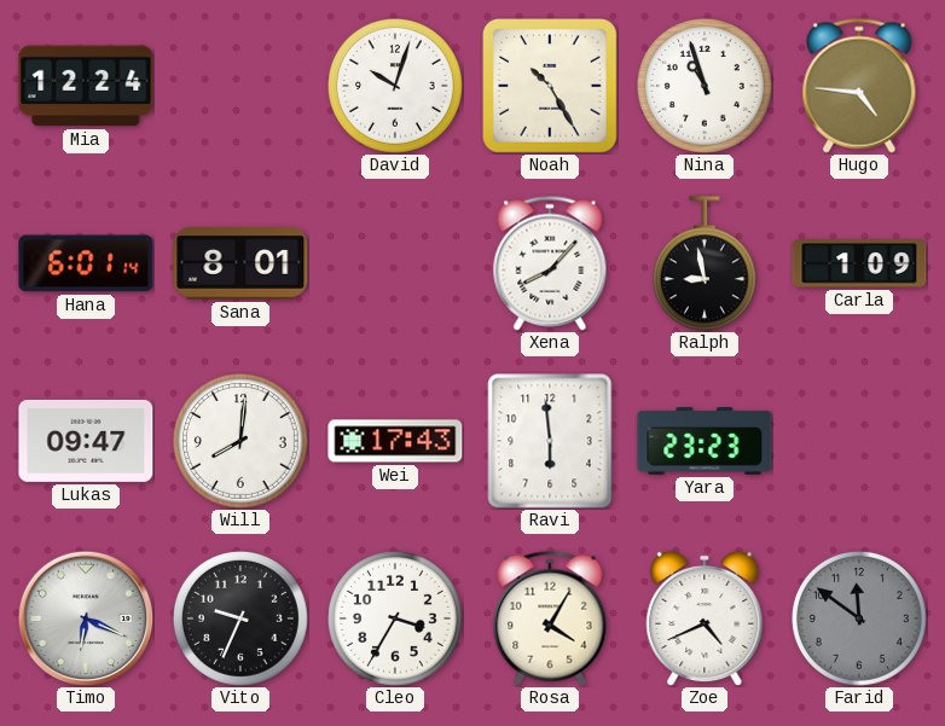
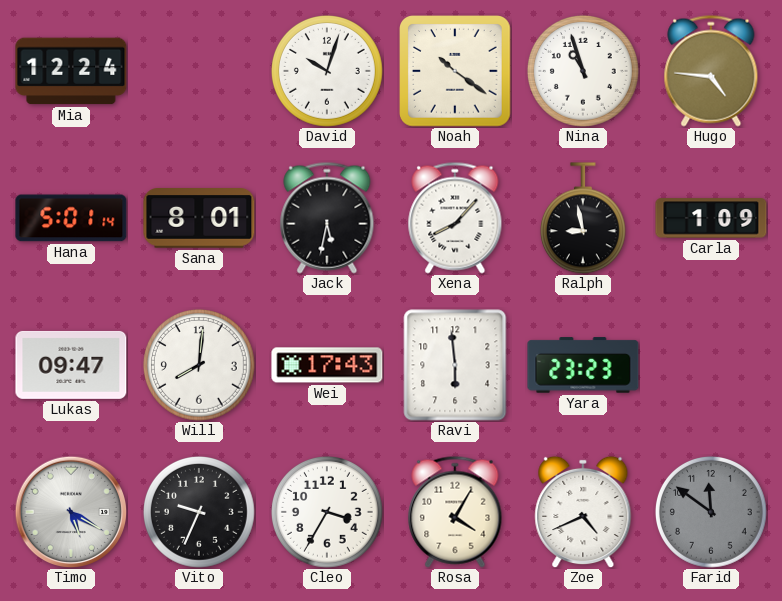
Noah: 10:25 -> 10:21
Hana: 6:01 -> 5:01
Jack: none -> 5:32
Timo: 6:19 -> 5:20
